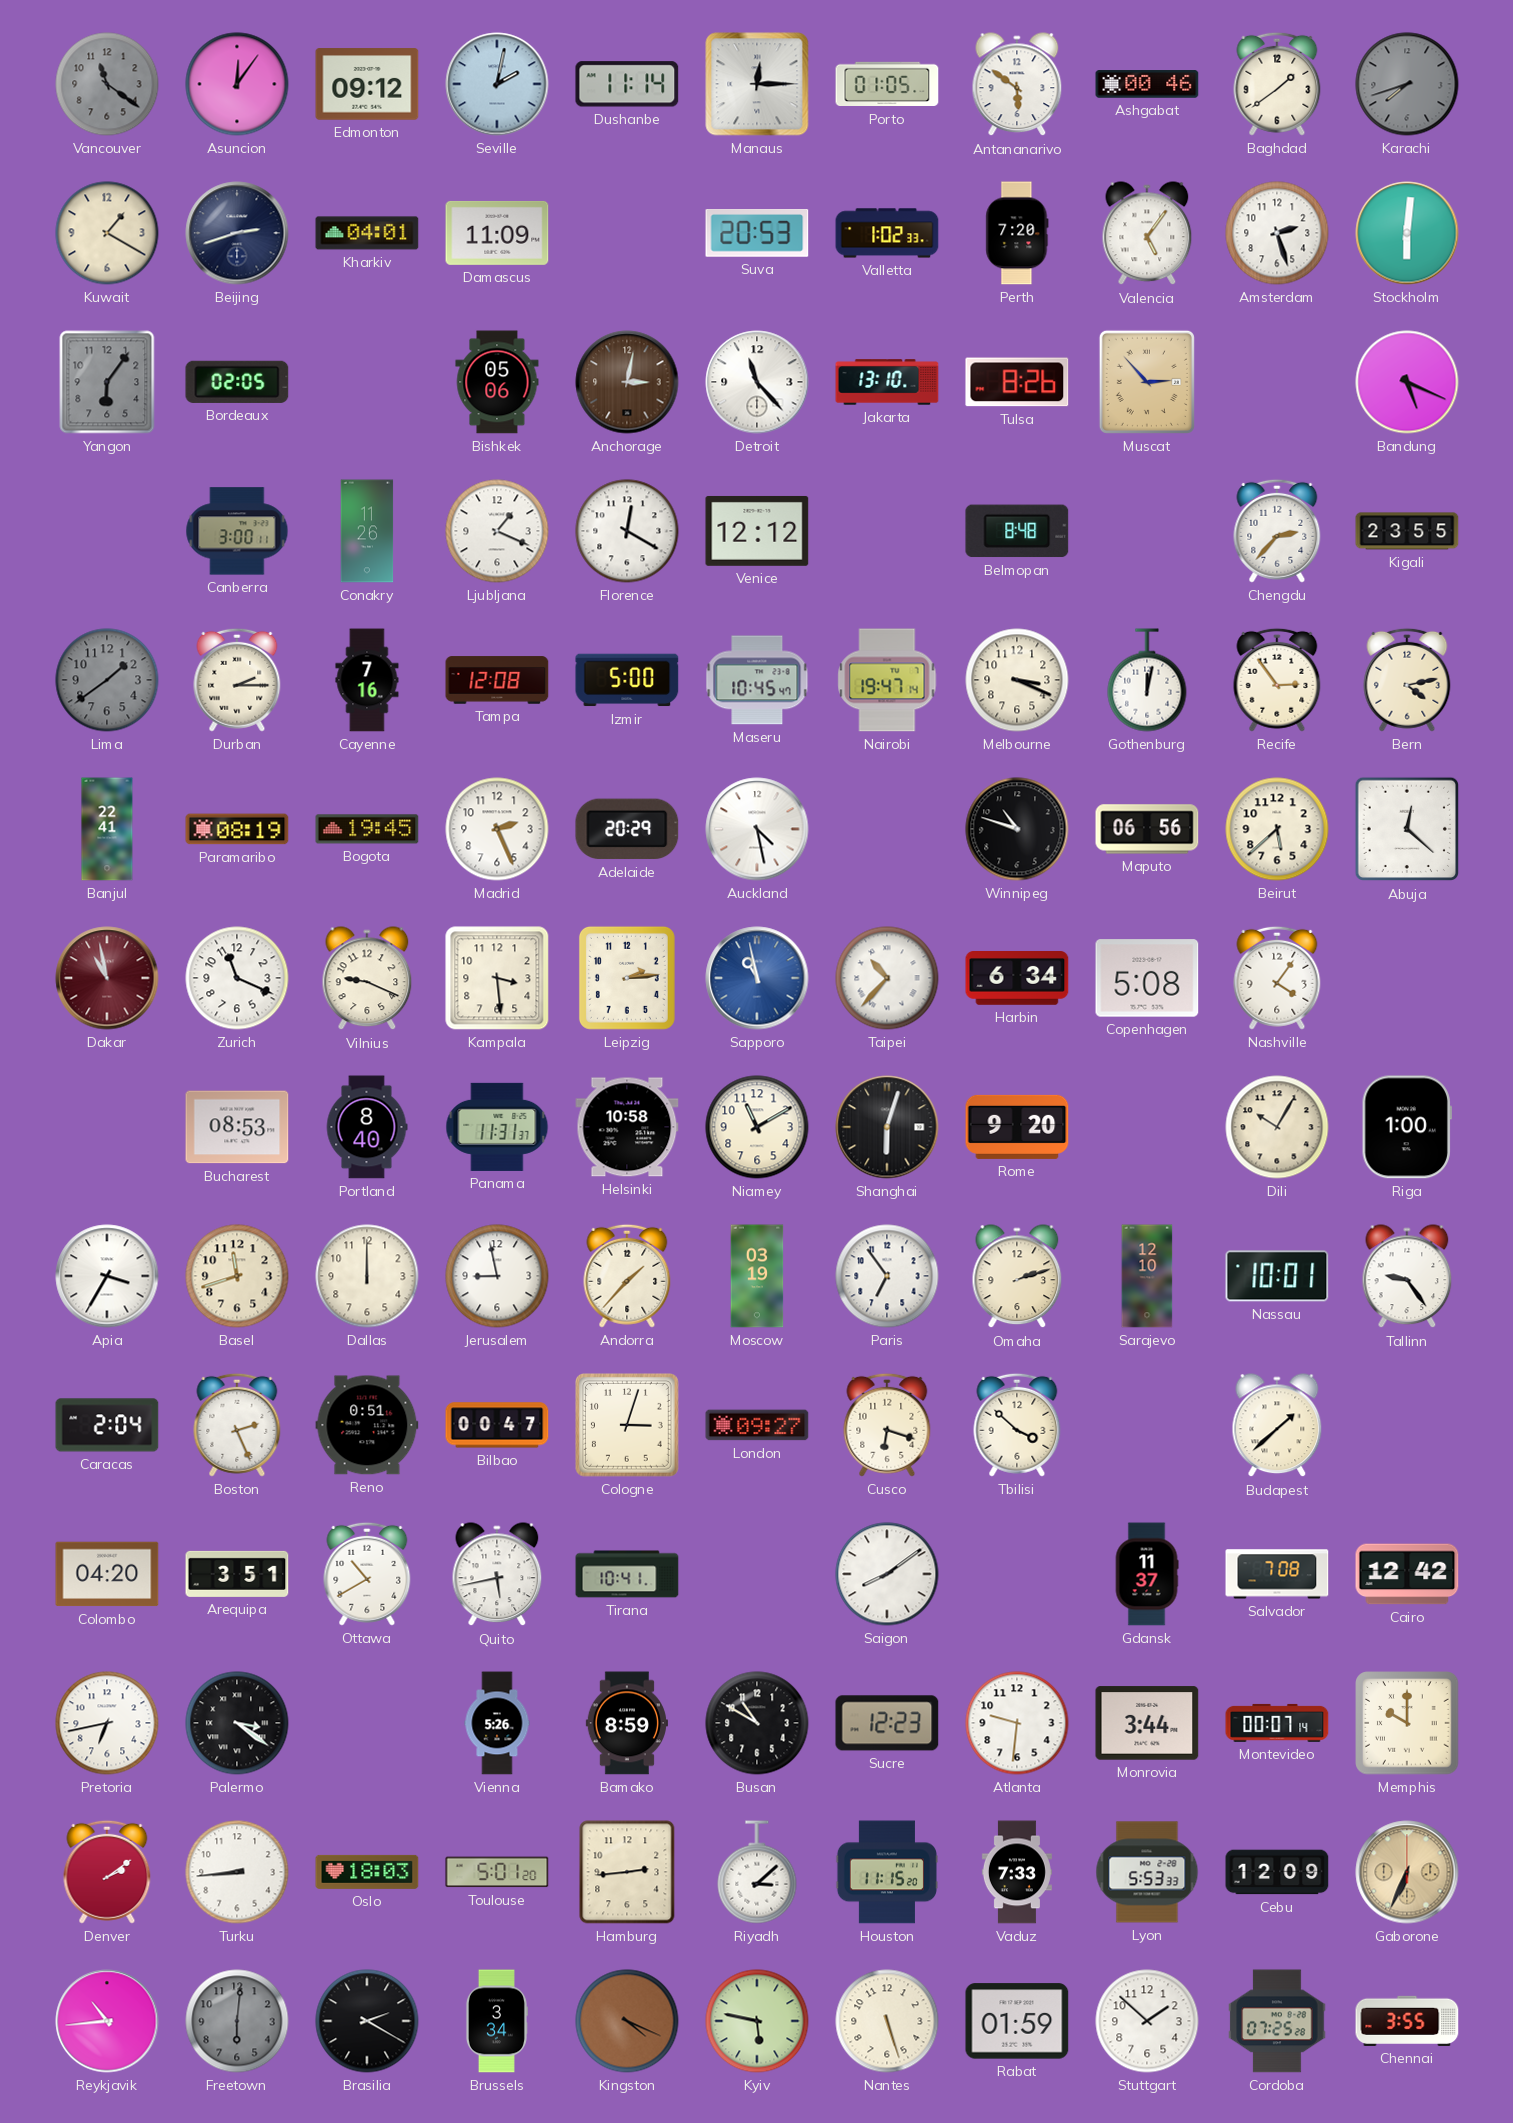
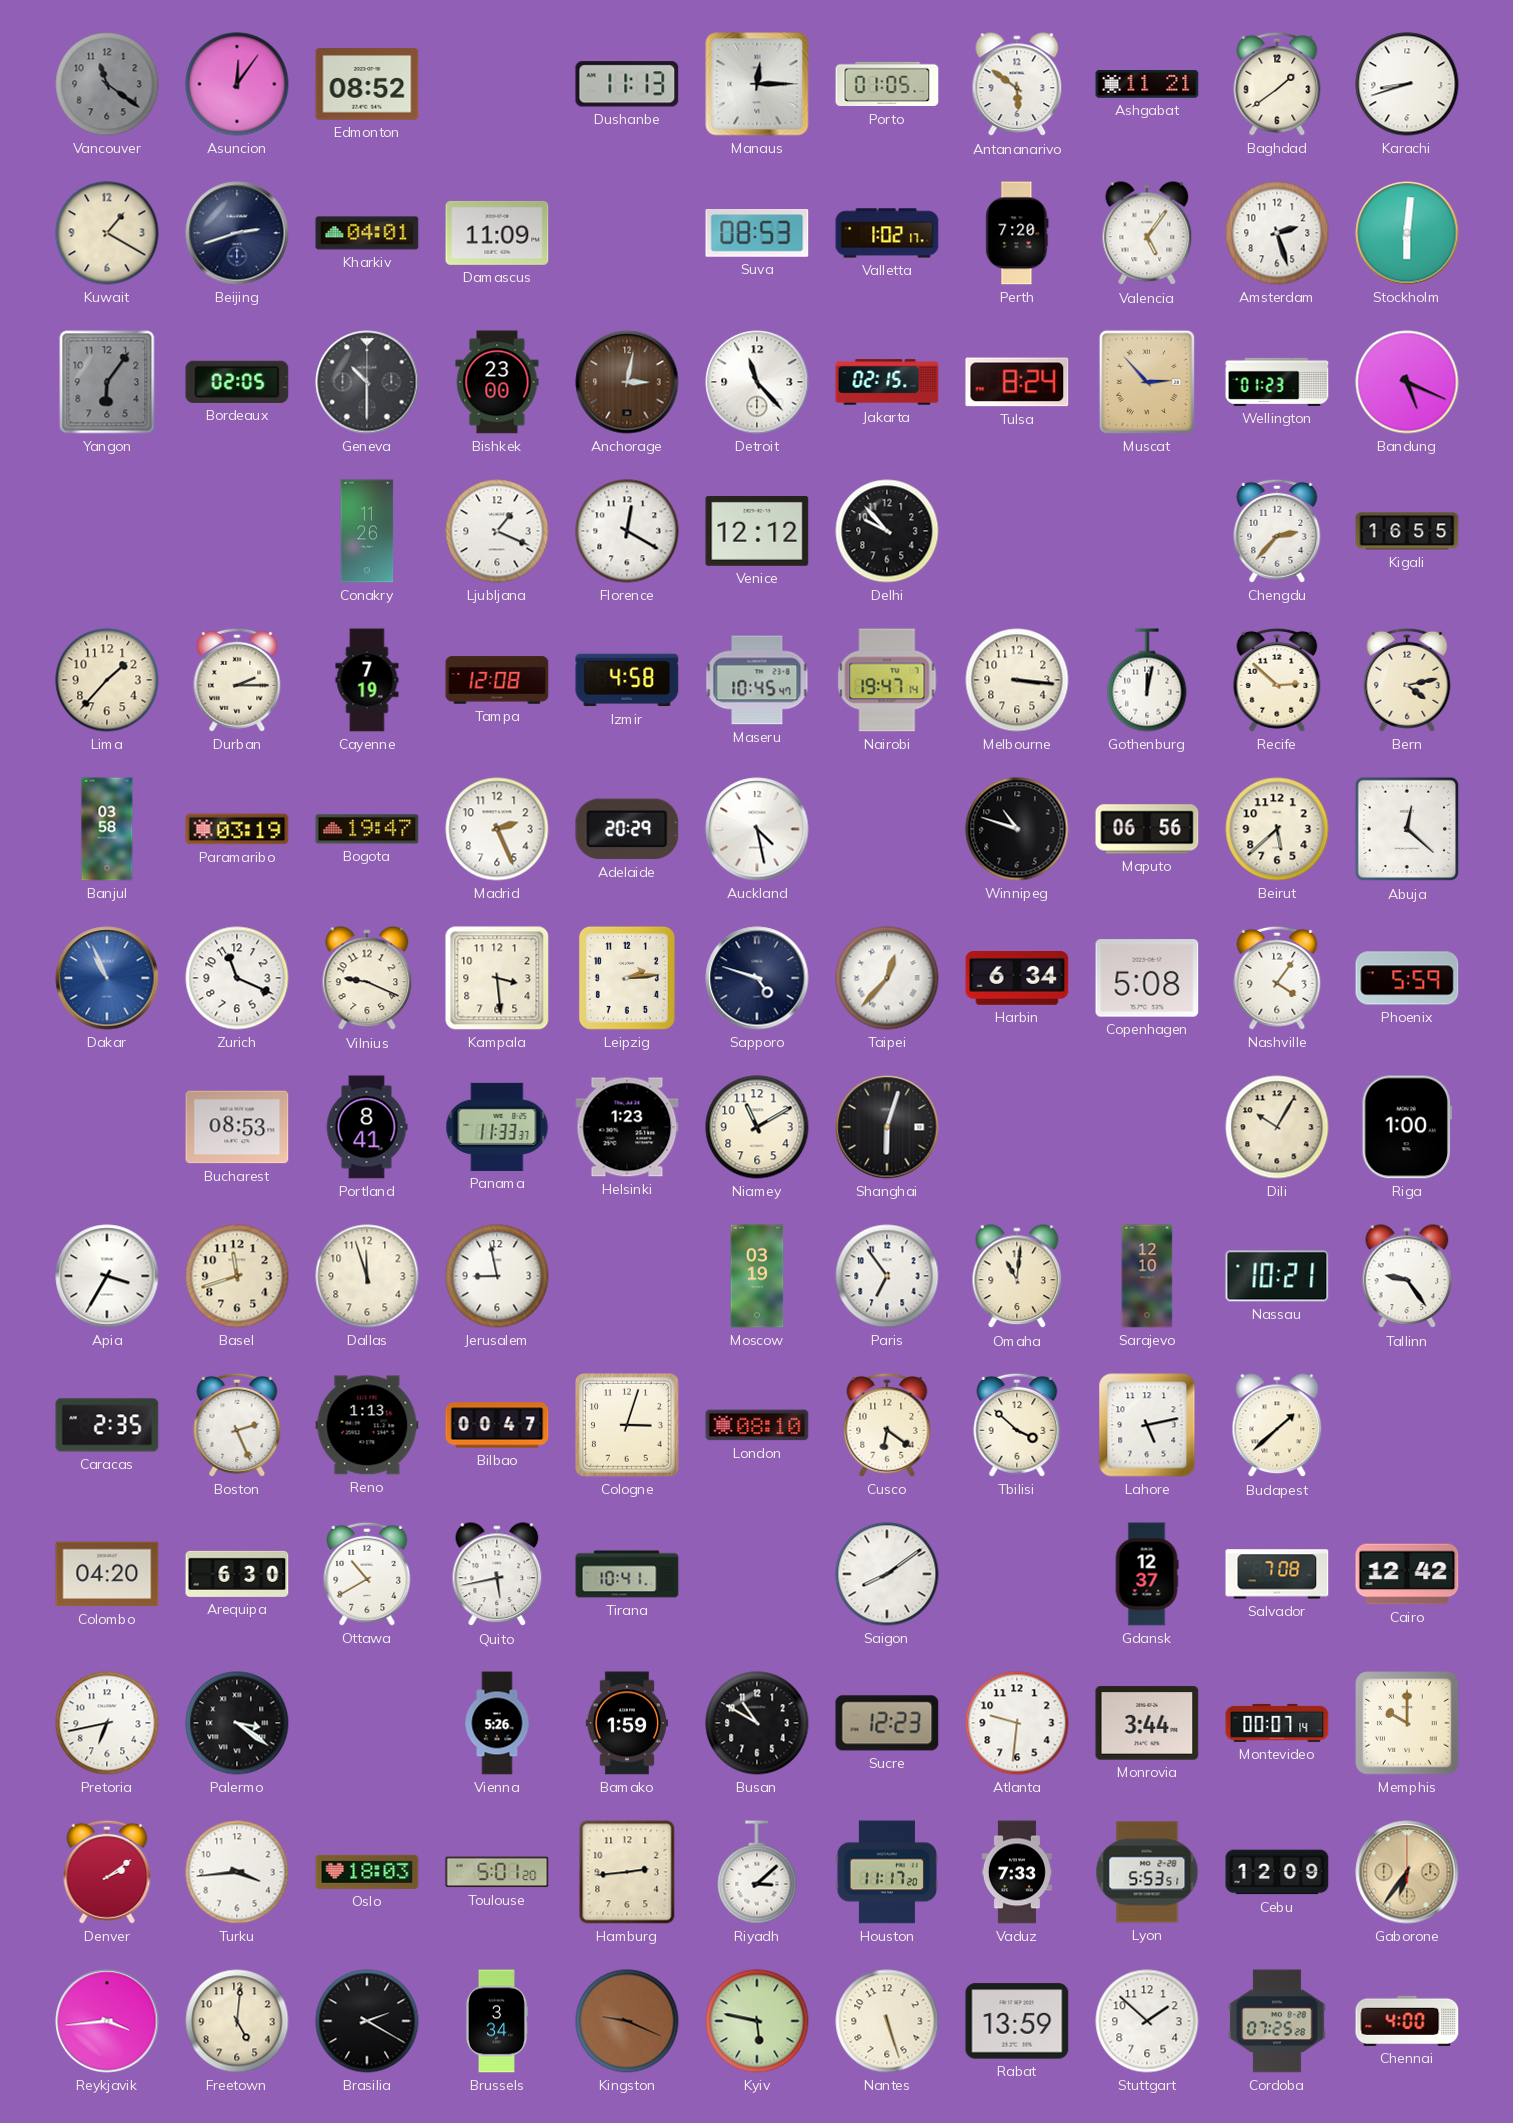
Edmonton: 09:12 -> 08:52
Seville: 2:02 -> none
Dushanbe: 11:14 -> 11:13
Ashgabat: 00:46 -> 11:21
Karachi: 7:42 -> 8:42
Karachi dial: grey -> white
Suva: 20:53 -> 08:53
Valletta: 1:02:33 -> 1:02:17
Geneva: none -> 10:30
Bishkek: 05:06 -> 23:00
Jakarta: 13:10 -> 02:15
Tulsa: 8:26 -> 8:24
Wellington: none -> 01:23
Canberra: 3:00 -> none
Delhi: none -> 9:53
Belmopan: 8:48 -> none
Kigali: 23:55 -> 16:55
Lima: 1:39 -> 1:37
Lima dial: grey -> cream
Cayenne: 7:16 -> 7:19
Izmir: 5:00 -> 4:58
Melbourne: 3:19 -> 3:16
Recife: 2:54 -> 2:52
Banjul: 22:41 -> 03:58
Paramaribo: 08:19 -> 03:19
Bogota: 19:45 -> 19:47
Dakar: 10:58 -> 10:56
Dakar dial: burgundy -> blue
Sapporo: 10:58 -> 4:48
Sapporo dial: blue -> navy
Taipei: 10:37 -> 12:37
Phoenix: none -> 5:59
Portland: 8:40 -> 8:41
Panama: 11:31 -> 11:33
Helsinki: 10:58 -> 1:23
Rome: 9:20 -> none
Dallas: 12:00 -> 11:57
Andorra: 1:37 -> none
Omaha: 2:12 -> 11:01
Nassau: 10:01 -> 10:21
Caracas: 2:04 -> 2:35
Reno: 0:51 -> 1:13
London: 09:27 -> 08:10
Cusco: 6:18 -> 6:21
Lahore: none -> 5:13
Arequipa: 3:51 -> 6:30
Gdansk: 11:37 -> 12:37
Bamako: 8:59 -> 1:59
Turku: 8:44 -> 3:44
Houston: 11:15 -> 11:17
Lyon: 5:53:33 -> 5:53:51
Gaborone: 6:34 -> 6:36
Reykjavik: 10:44 -> 3:44
Freetown: 6:01 -> 5:01
Freetown dial: grey -> cream
Kingston: 4:19 -> 9:19
Rabat: 01:59 -> 13:59
Chennai: 3:55 -> 4:00
